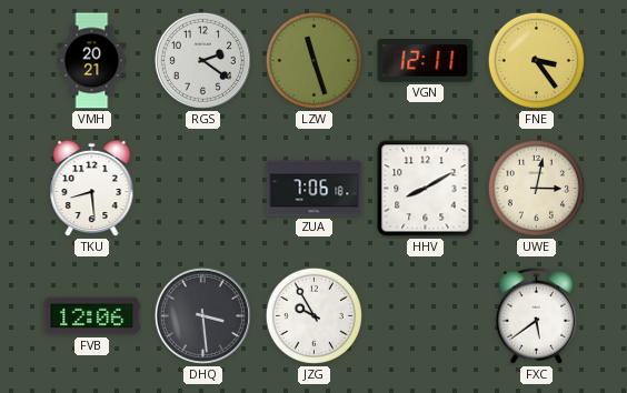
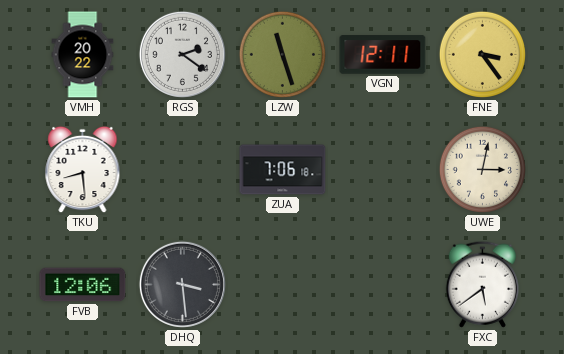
VMH: 20:21 -> 20:22
HHV: 8:10 -> none
JZG: 9:55 -> none
